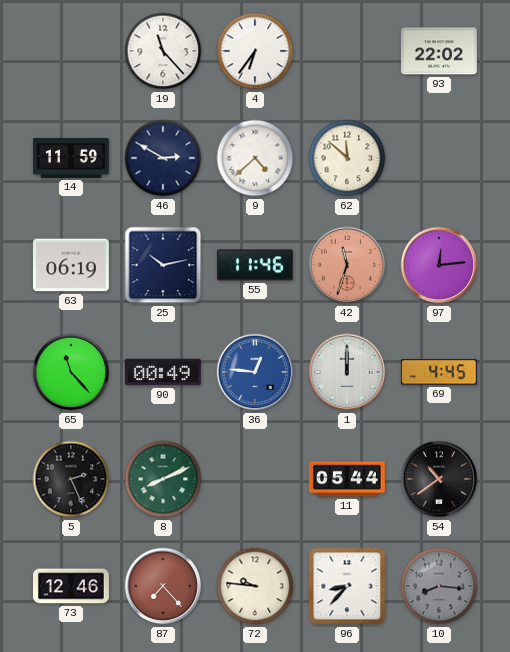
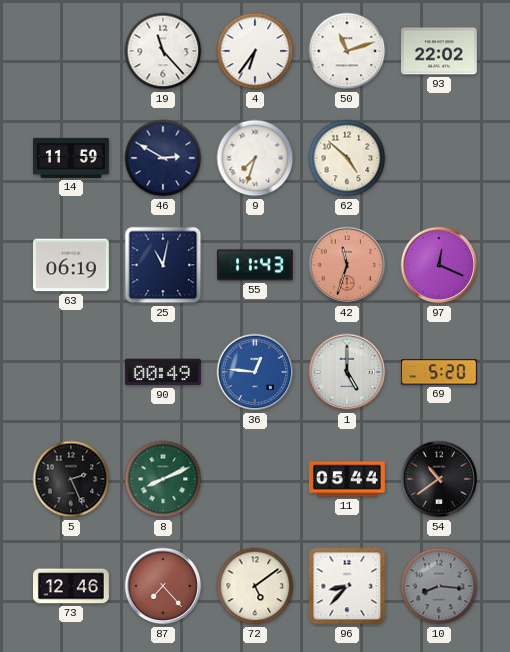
50: none -> 11:12
9: 4:38 -> 7:33
62: 11:52 -> 4:52
25: 10:13 -> 11:02
55: 11:46 -> 11:43
97: 12:14 -> 12:19
65: 11:23 -> none
1: 12:00 -> 5:00
69: 4:45 -> 5:20
72: 9:46 -> 5:09
